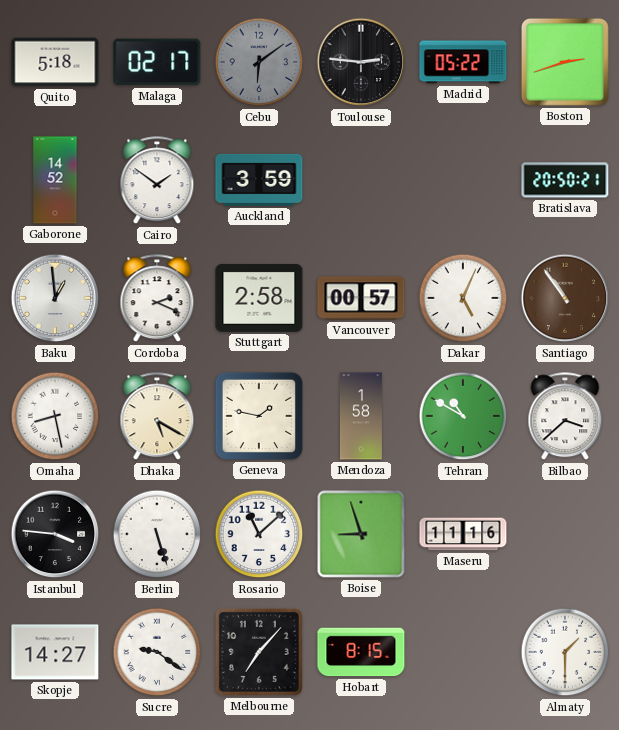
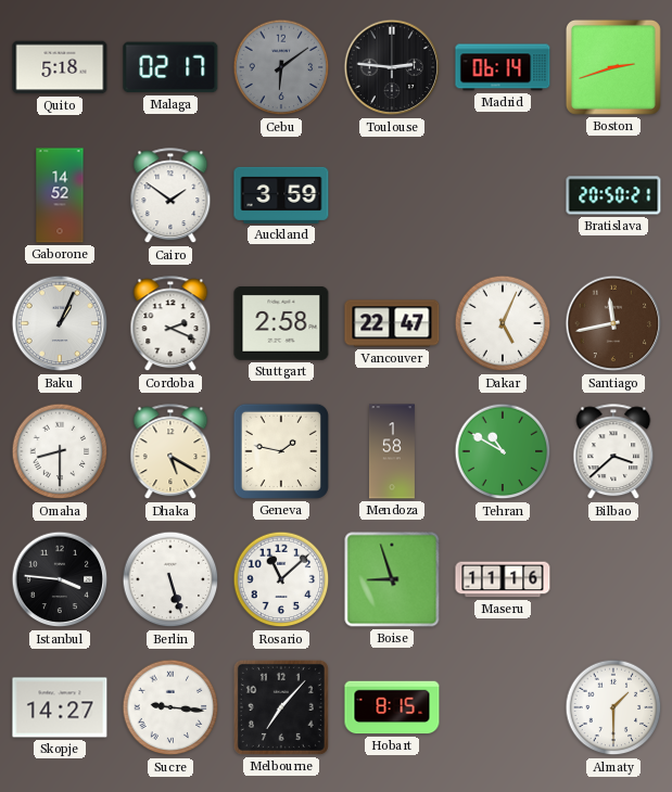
Madrid: 05:22 -> 06:14
Baku: 12:59 -> 1:04
Vancouver: 00:57 -> 22:47
Santiago: 10:54 -> 11:43
Omaha: 8:28 -> 8:30
Sucre: 9:21 -> 9:16
